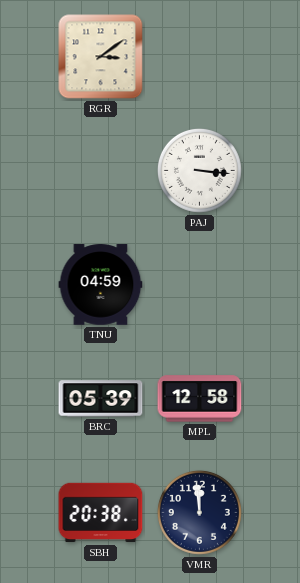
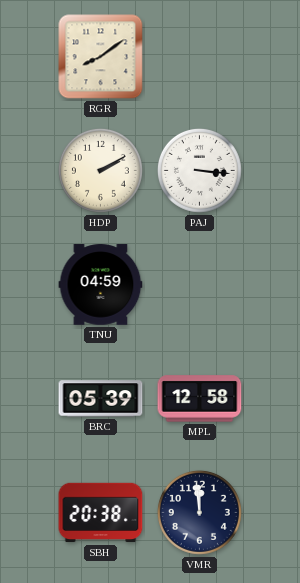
RGR: 3:09 -> 8:09
HDP: none -> 2:10
